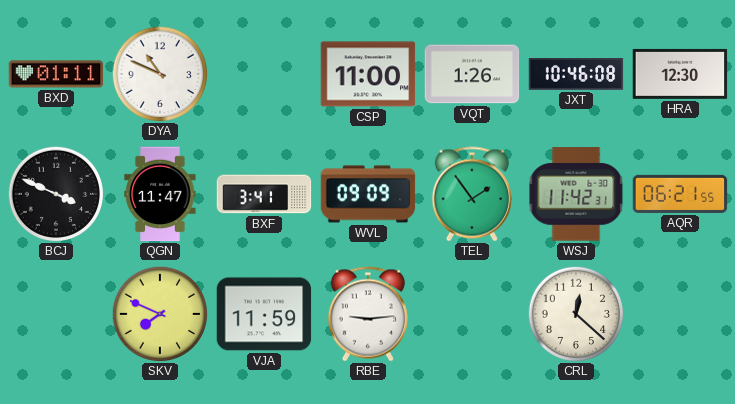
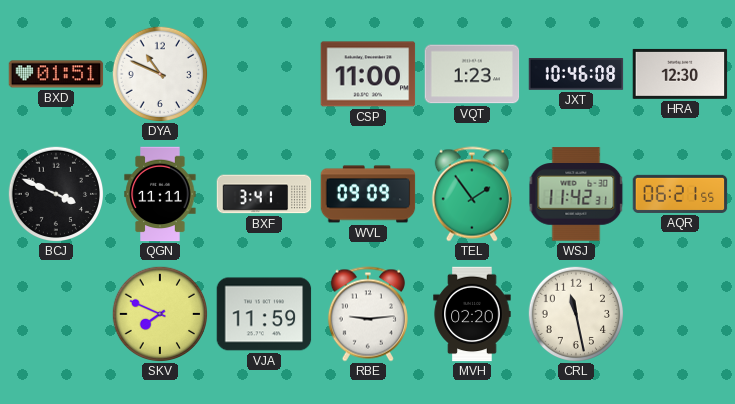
BXD: 01:11 -> 01:51
VQT: 1:26 -> 1:23
QGN: 11:47 -> 11:11
MVH: none -> 02:20
CRL: 12:22 -> 11:28
